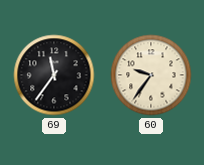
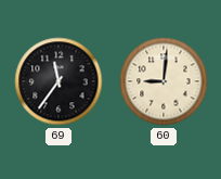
60: 9:36 -> 9:01
